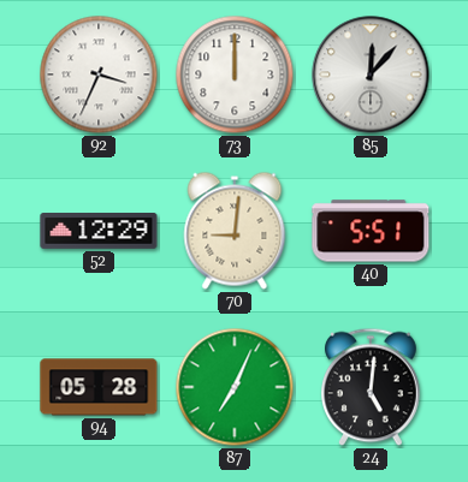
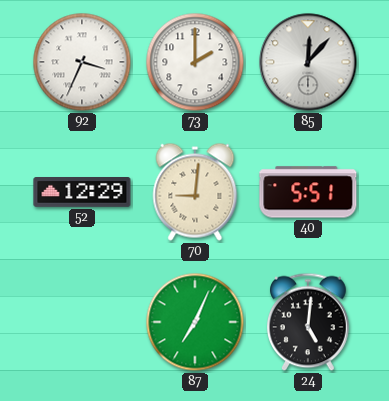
73: 12:00 -> 2:00
94: 05:28 -> none
